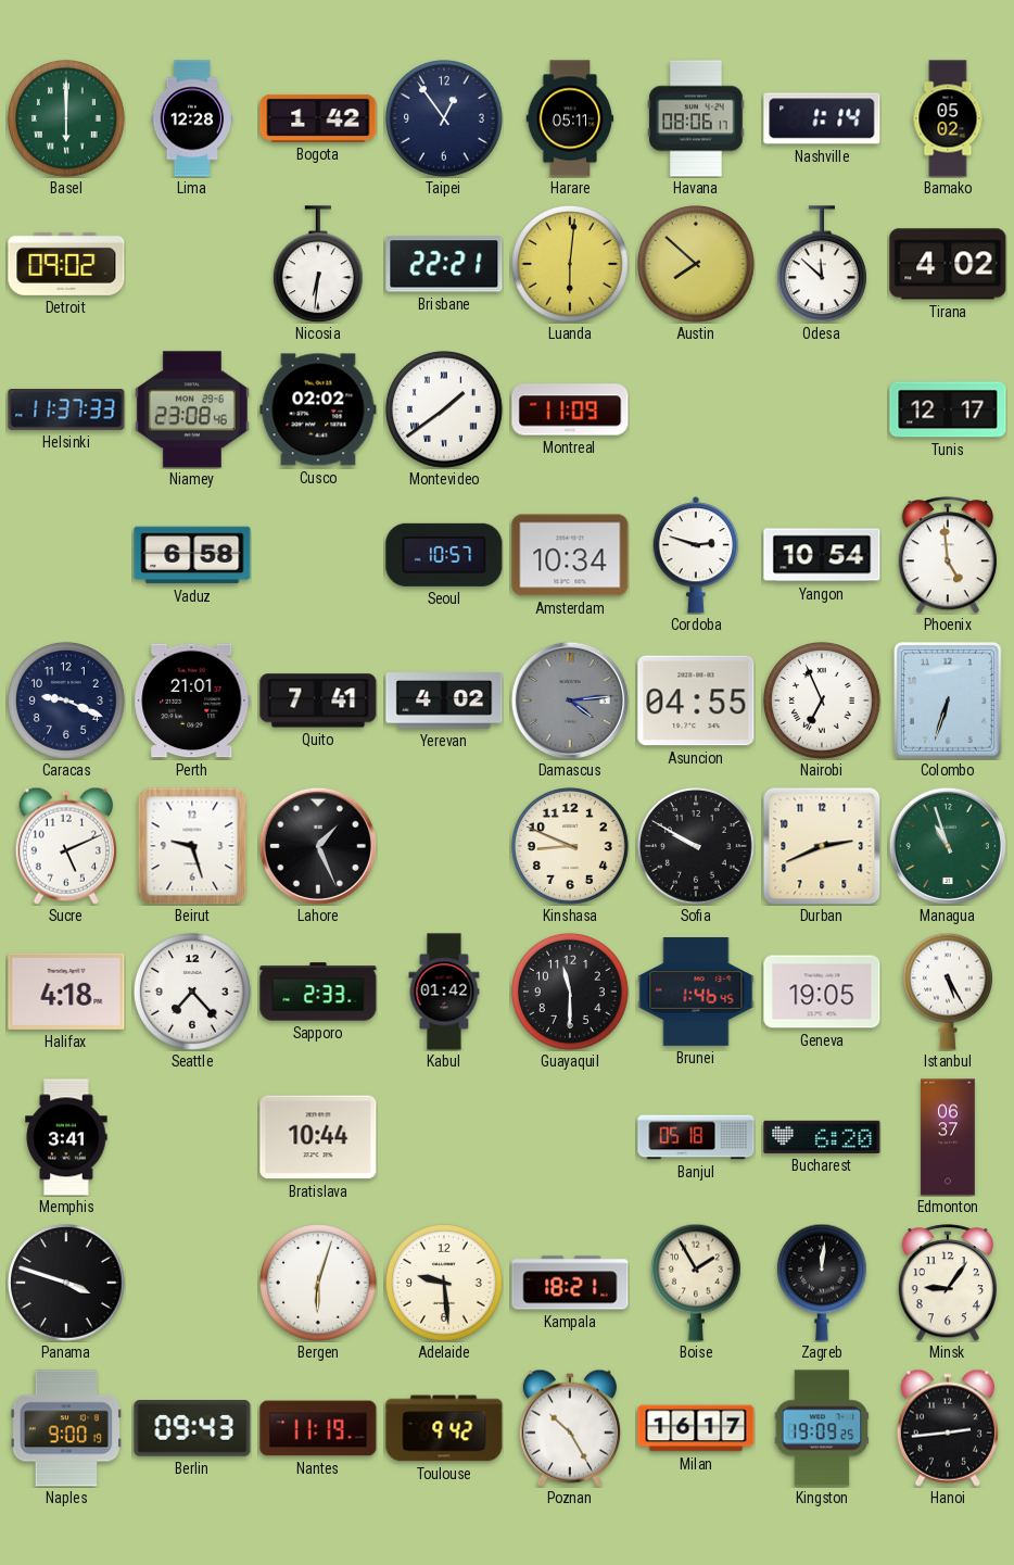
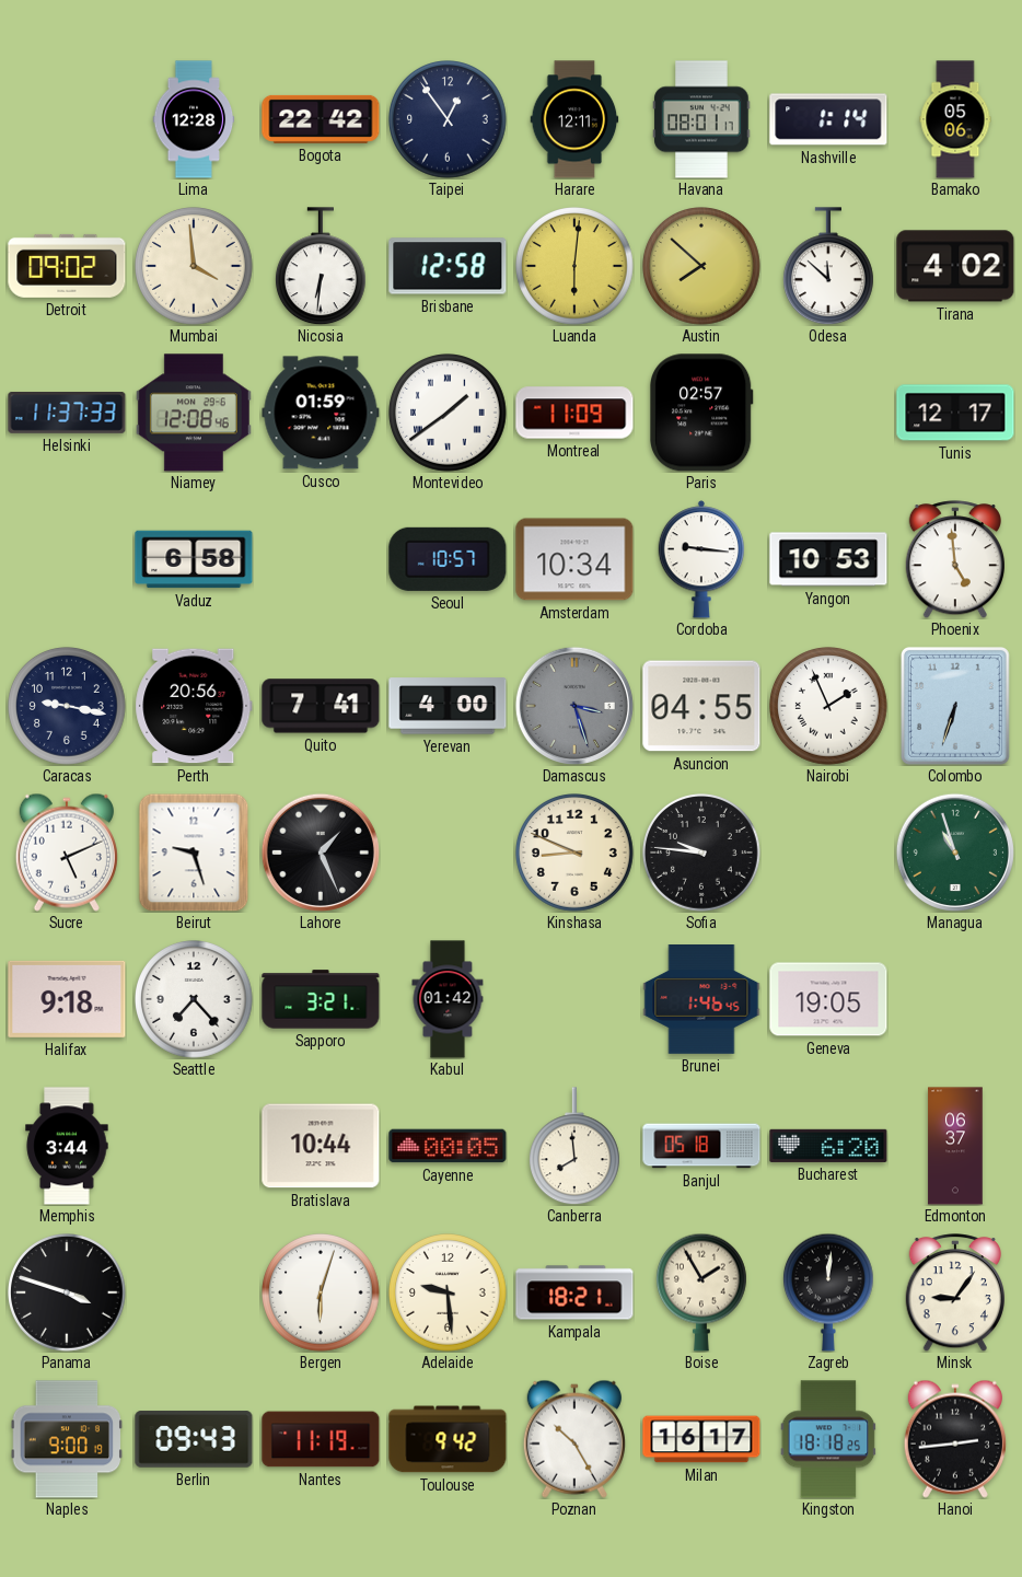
Basel: 6:00 -> none
Bogota: 1:42 -> 22:42
Harare: 05:11 -> 12:11
Havana: 08:06 -> 08:01
Bamako: 05:02 -> 05:06
Mumbai: none -> 3:59
Brisbane: 22:21 -> 12:58
Niamey: 23:08 -> 12:08
Cusco: 02:02 -> 01:59
Paris: none -> 02:57
Cordoba: 2:48 -> 9:16
Yangon: 10:54 -> 10:53
Caracas: 9:19 -> 9:17
Perth: 21:01 -> 20:56
Yerevan: 4:02 -> 4:00
Damascus: 4:14 -> 3:27
Nairobi: 6:56 -> 1:56
Sofia: 9:50 -> 9:46
Durban: 2:41 -> none
Halifax: 4:18 -> 9:18
Sapporo: 2:33 -> 3:21
Guayaquil: 11:30 -> none
Istanbul: 5:25 -> none
Memphis: 3:41 -> 3:44
Cayenne: none -> 00:05
Canberra: none -> 7:59
Kingston: 19:09 -> 18:18
